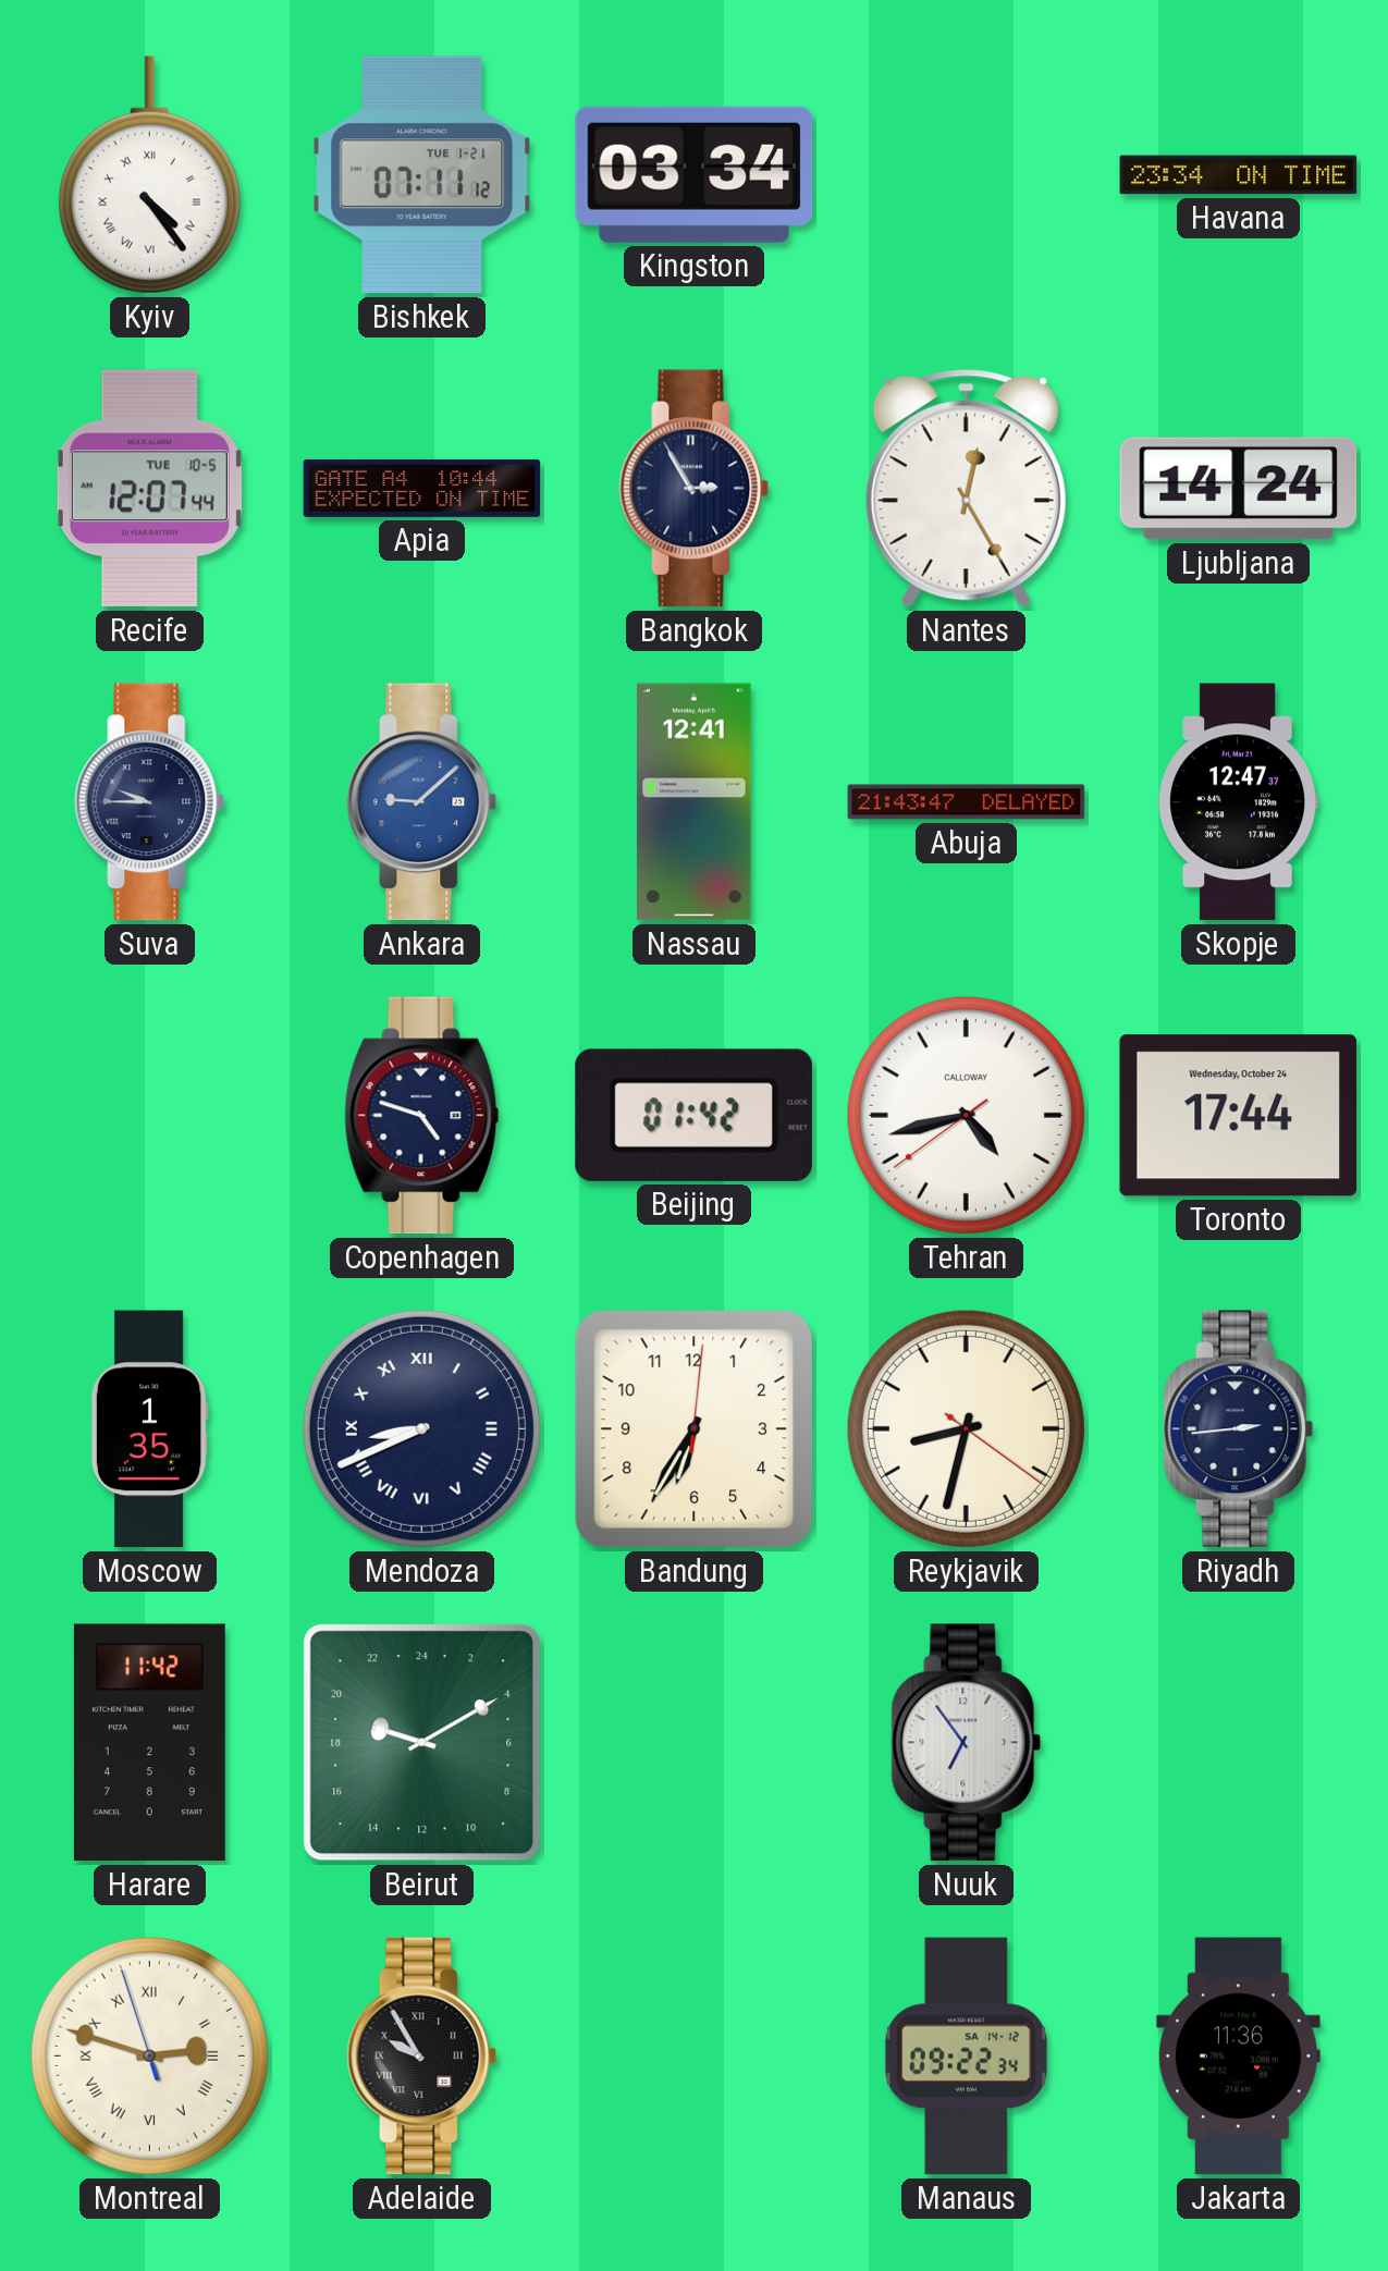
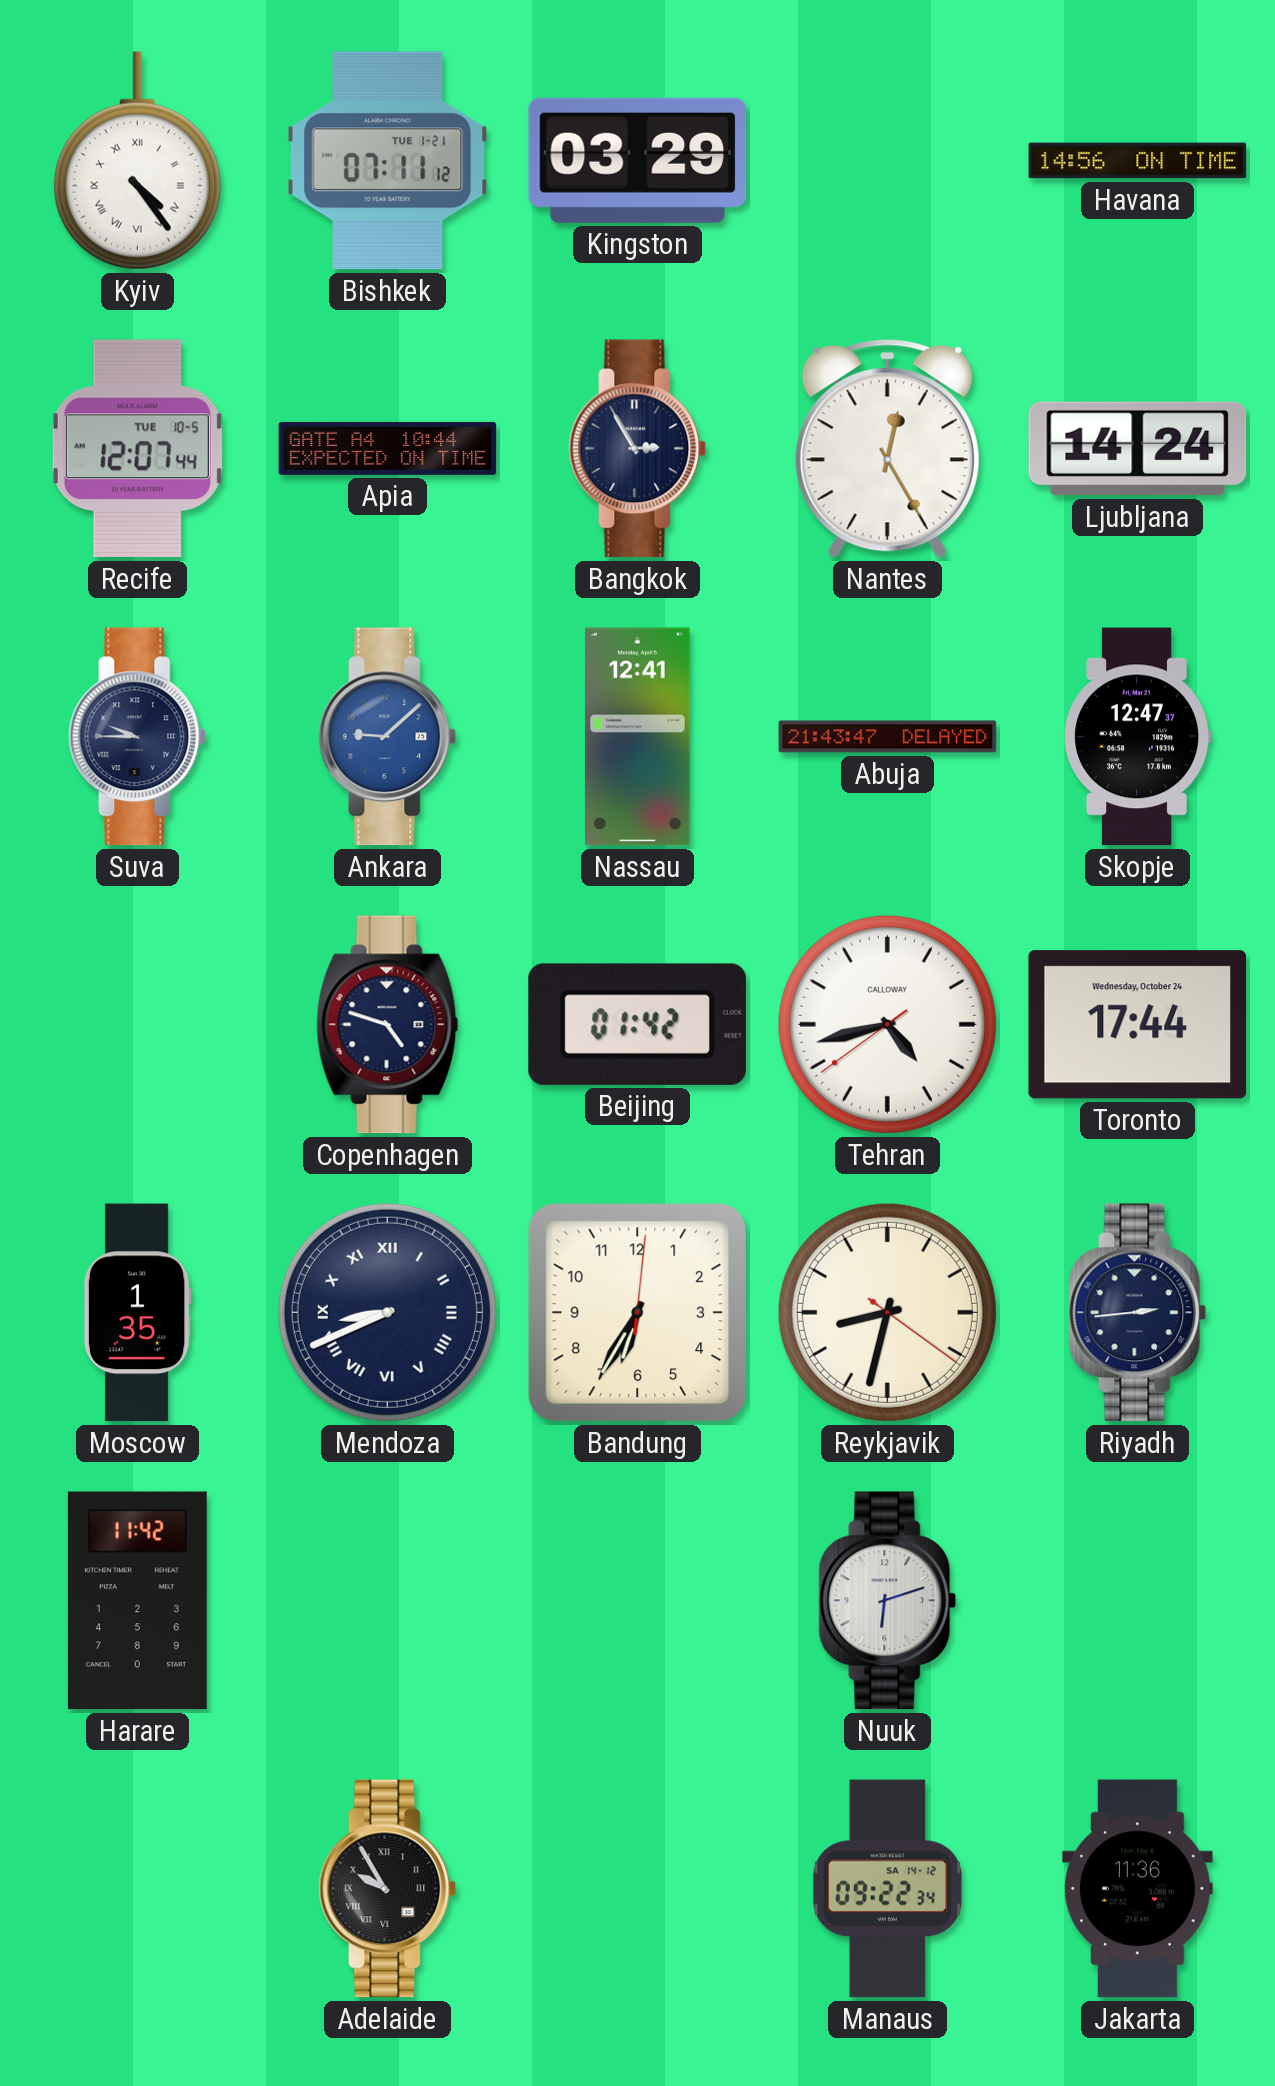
Kingston: 03:34 -> 03:29
Havana: 23:34 -> 14:56
Beirut: 19:10 -> none
Nuuk: 6:54 -> 6:12
Montreal: 2:47 -> none
